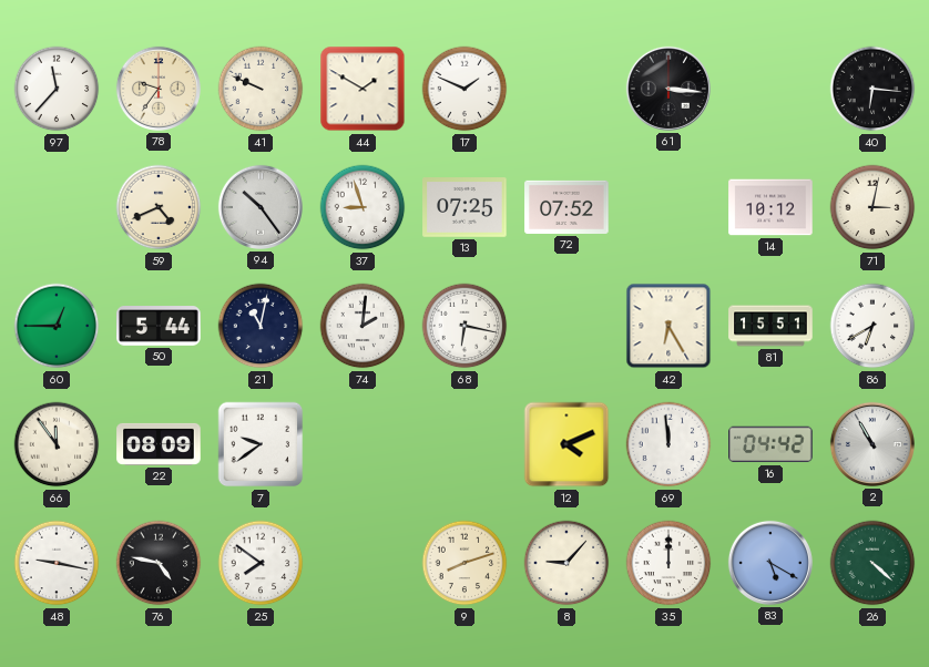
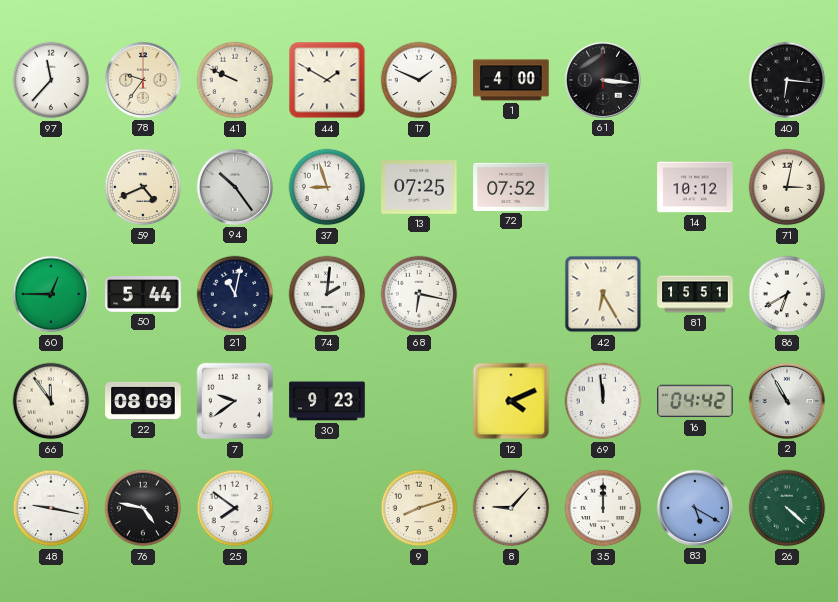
1: none -> 4:00
30: none -> 9:23
